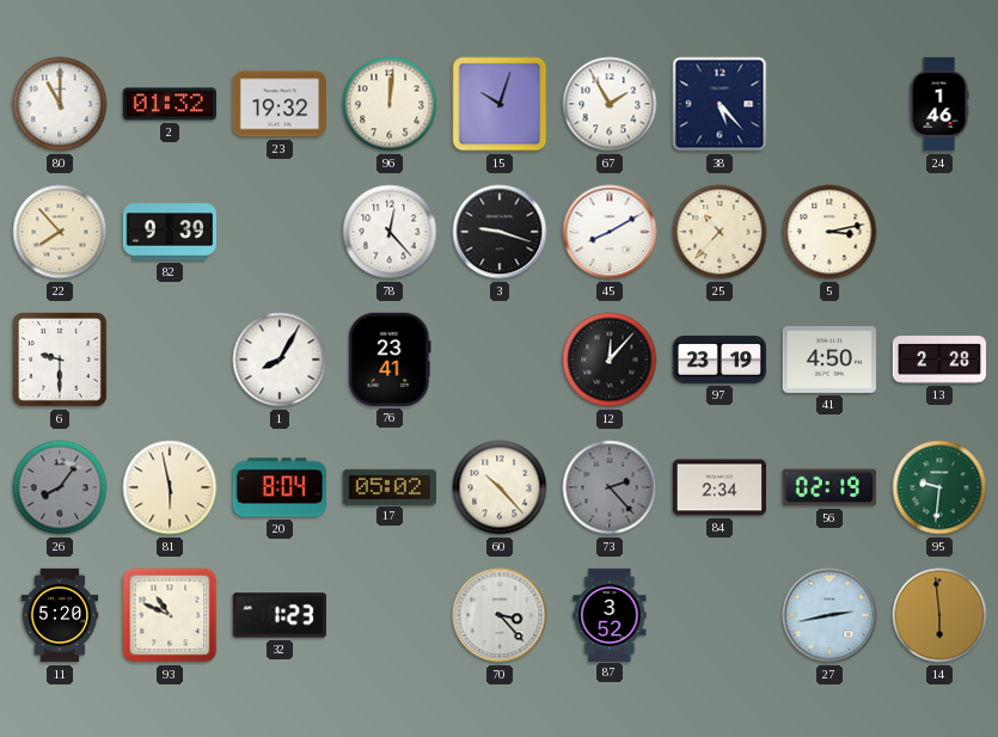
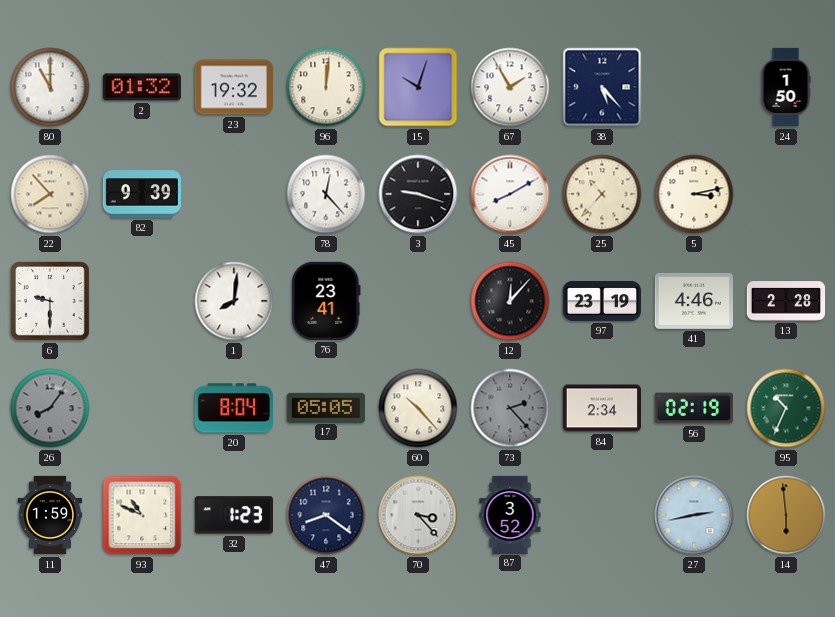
24: 1:46 -> 1:50
1: 8:05 -> 8:01
41: 4:50 -> 4:46
81: 5:58 -> none
17: 05:02 -> 05:05
95: 9:31 -> 10:34
11: 5:20 -> 1:59
47: none -> 8:21
